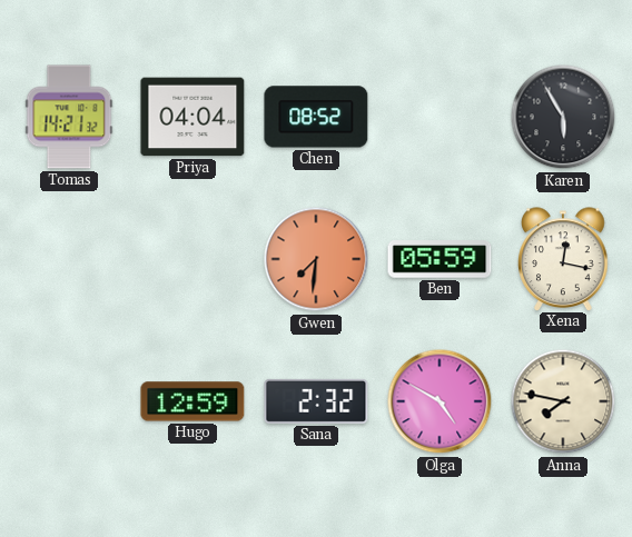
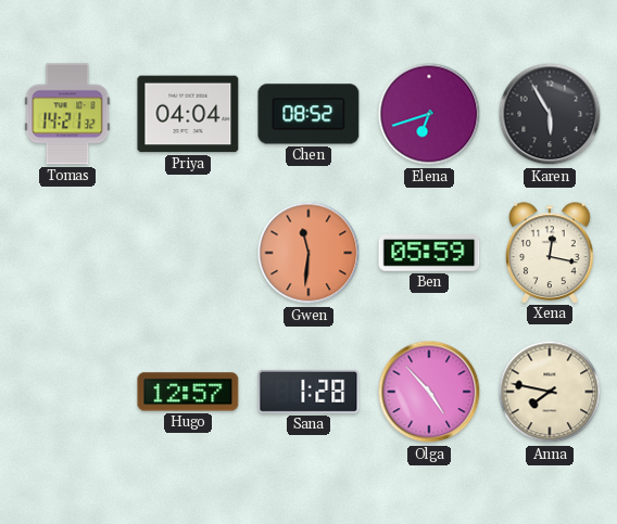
Elena: none -> 6:42
Gwen: 7:31 -> 11:31
Hugo: 12:59 -> 12:57
Sana: 2:32 -> 1:28
Olga: 4:50 -> 4:53
